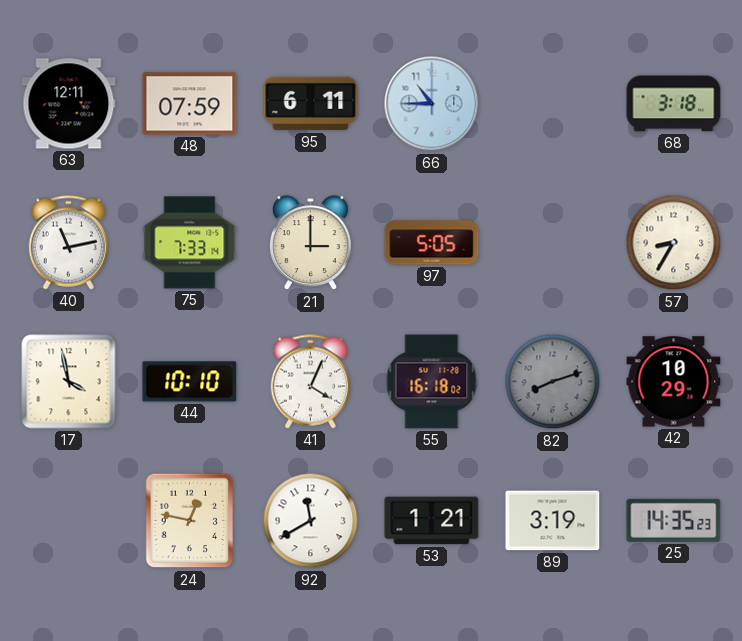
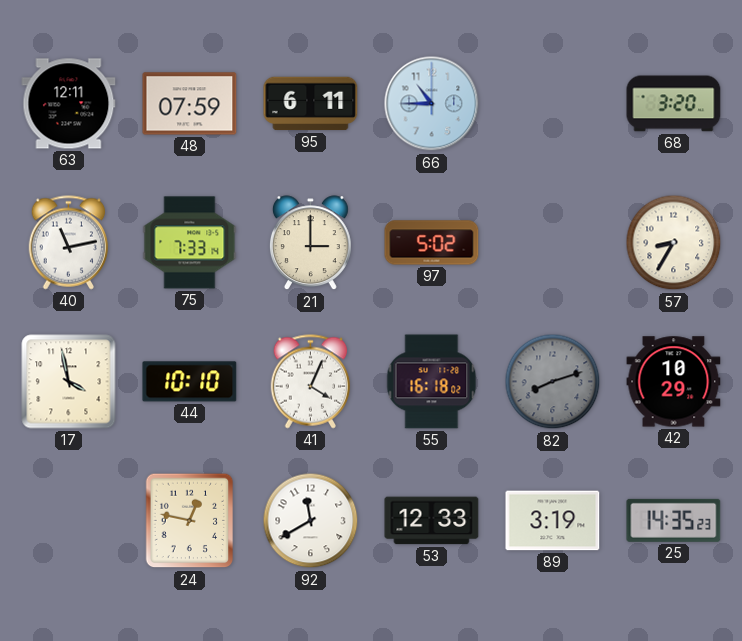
68: 3:18 -> 3:20
97: 5:05 -> 5:02
53: 1:21 -> 12:33
